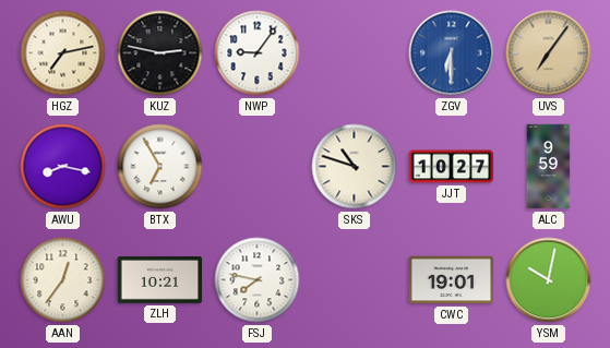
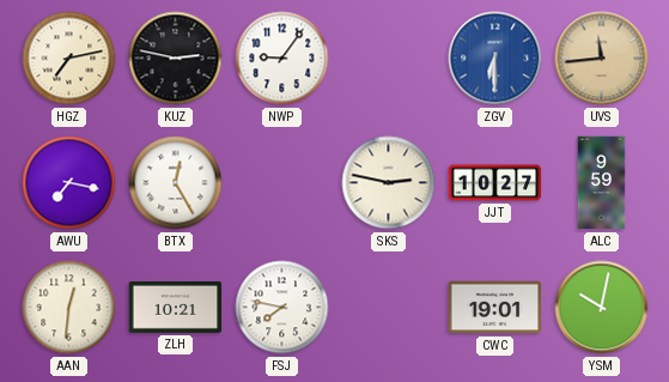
UVS: 7:06 -> 11:44
AWU: 8:17 -> 7:17
BTX: 6:55 -> 12:25
SKS: 10:48 -> 2:47
AAN: 12:36 -> 12:31
